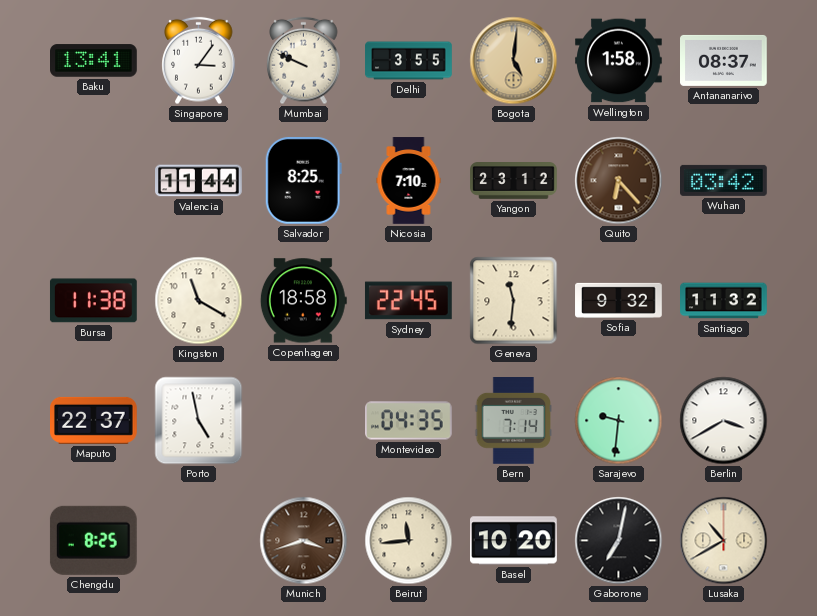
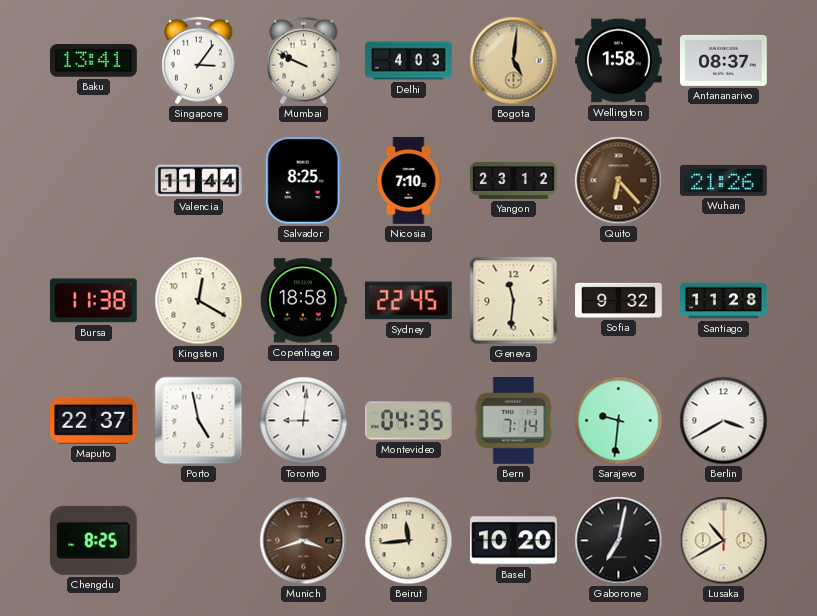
Delhi: 3:55 -> 4:03
Wuhan: 03:42 -> 21:26
Kingston: 11:20 -> 12:20
Santiago: 11:32 -> 11:28
Toronto: none -> 9:01
